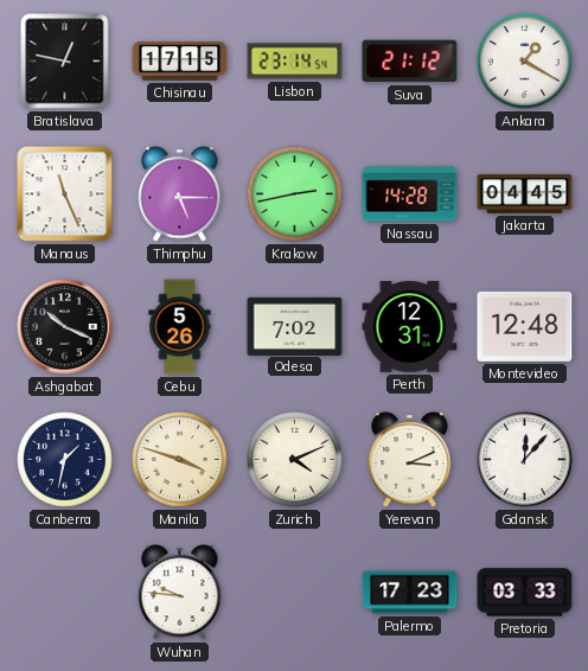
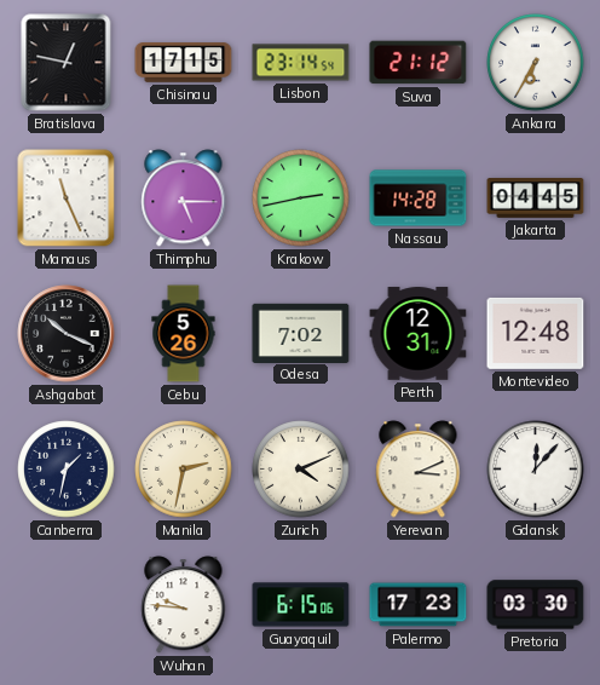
Ankara: 1:20 -> 6:35
Manila: 3:48 -> 2:32
Guayaquil: none -> 6:15
Pretoria: 03:33 -> 03:30
